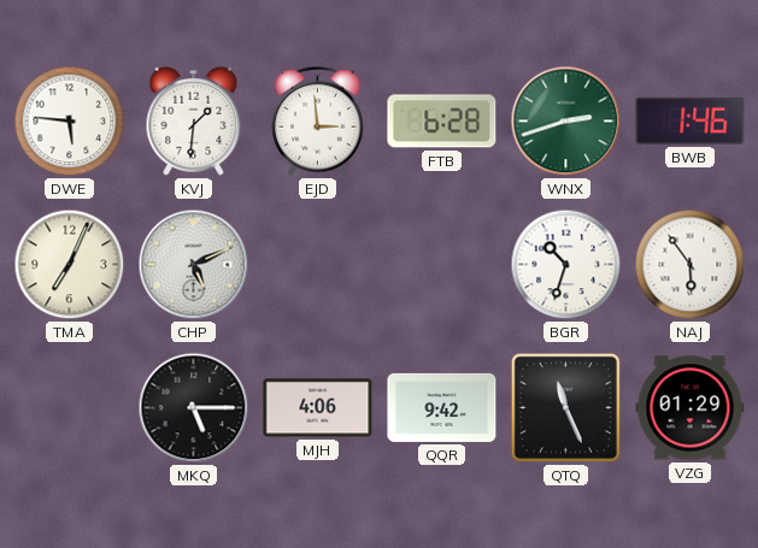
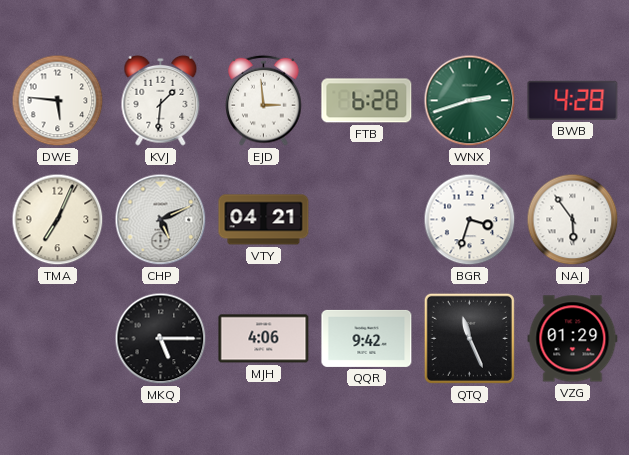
BWB: 1:46 -> 4:28
VTY: none -> 04:21
BGR: 10:33 -> 3:33
